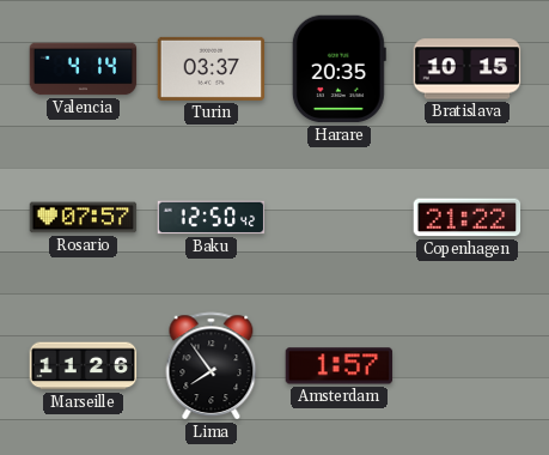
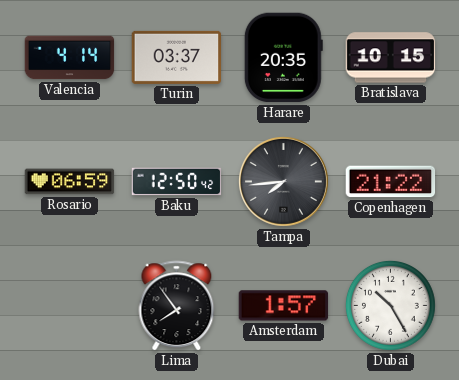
Rosario: 07:57 -> 06:59
Tampa: none -> 7:44
Marseille: 11:26 -> none
Dubai: none -> 10:25
